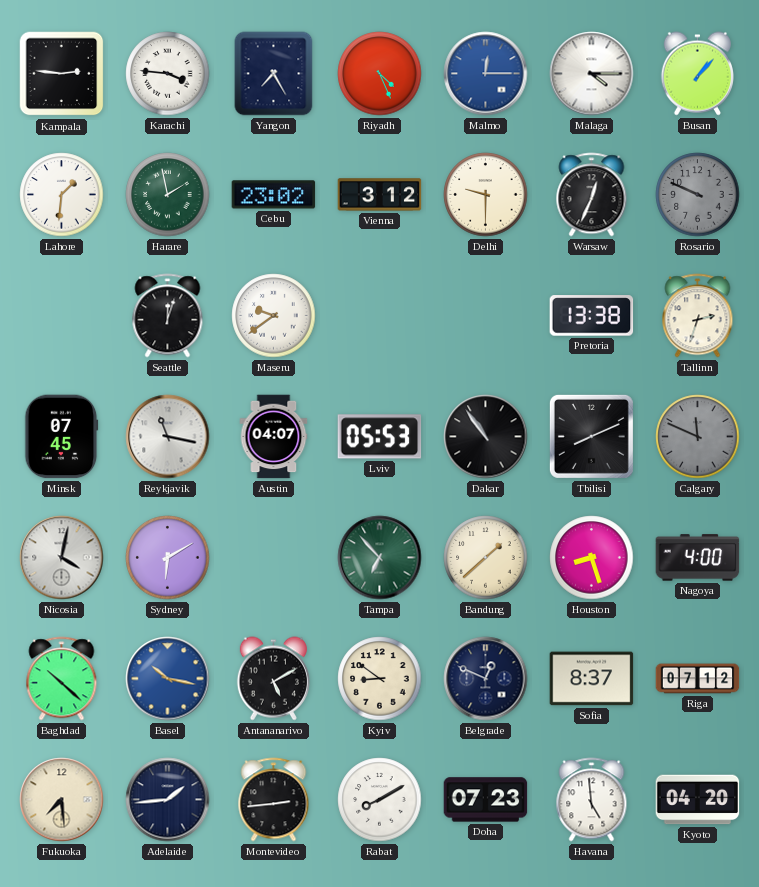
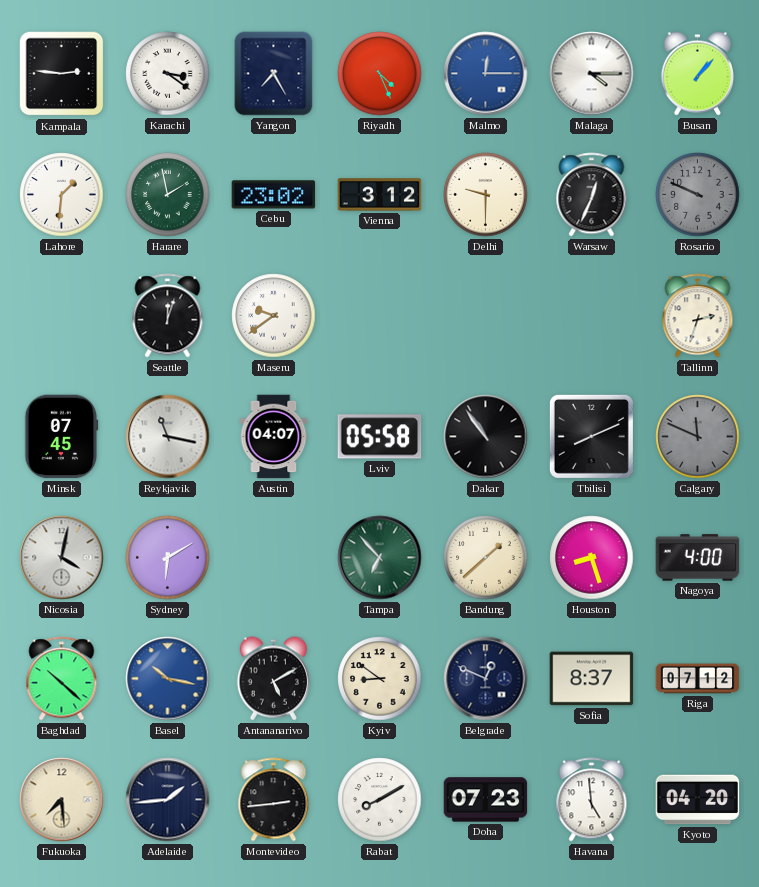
Karachi: 3:46 -> 3:21
Pretoria: 13:38 -> none
Lviv: 05:53 -> 05:58
